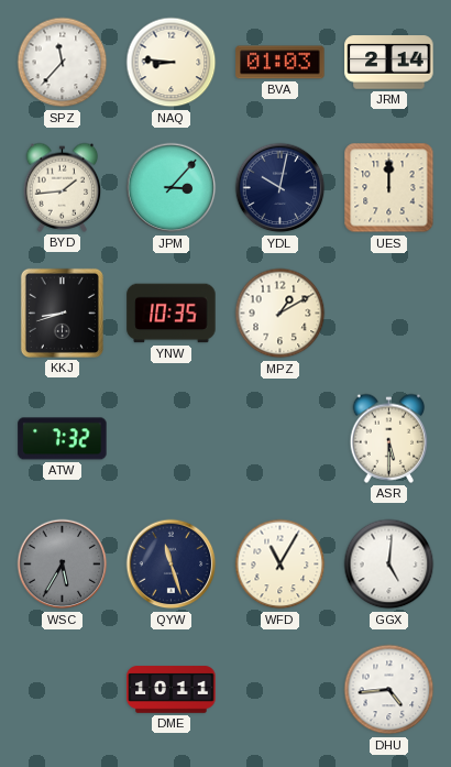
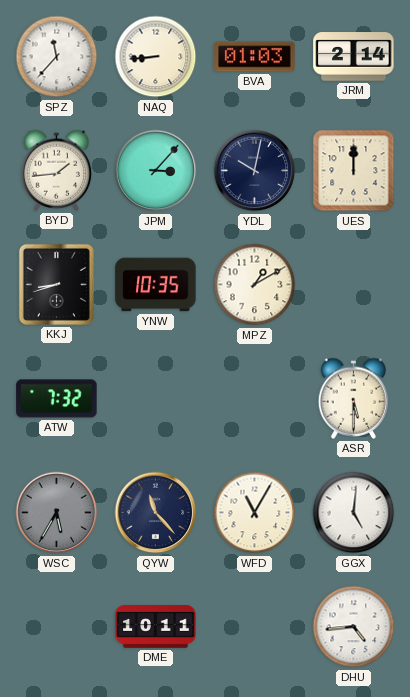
NAQ: 8:46 -> 8:44
QYW: 11:27 -> 11:23
